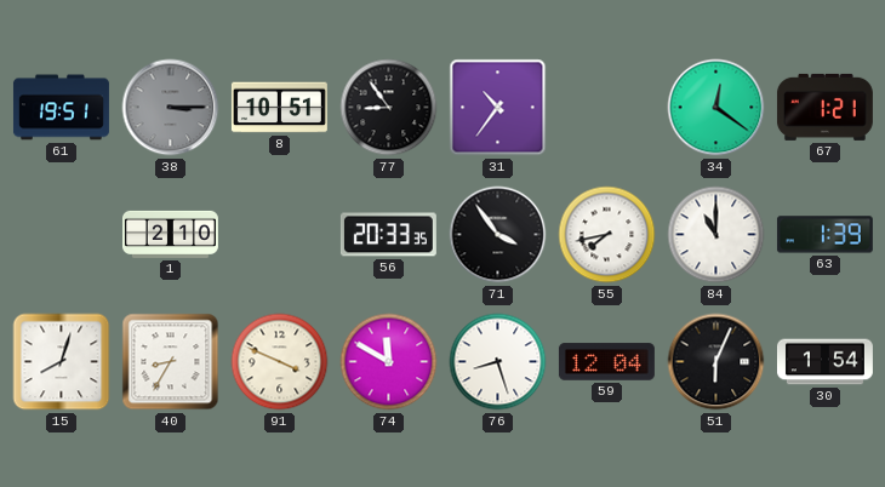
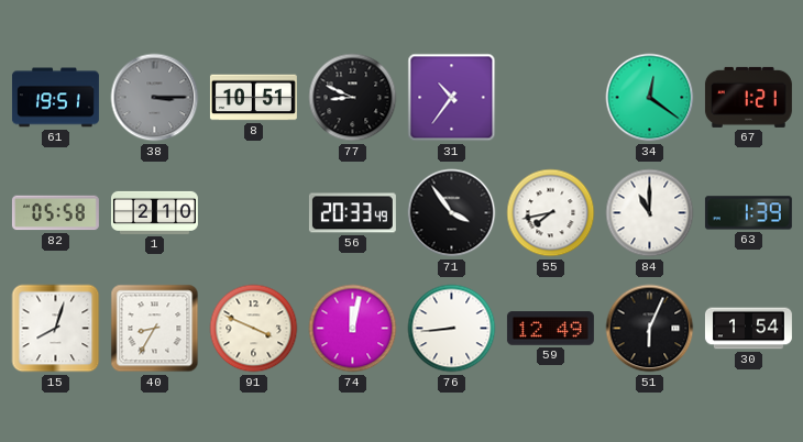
77: 8:54 -> 8:49
82: none -> 05:58
56: 20:33:35 -> 20:33:49
74: 11:50 -> 12:02
76: 8:27 -> 8:44
59: 12:04 -> 12:49
